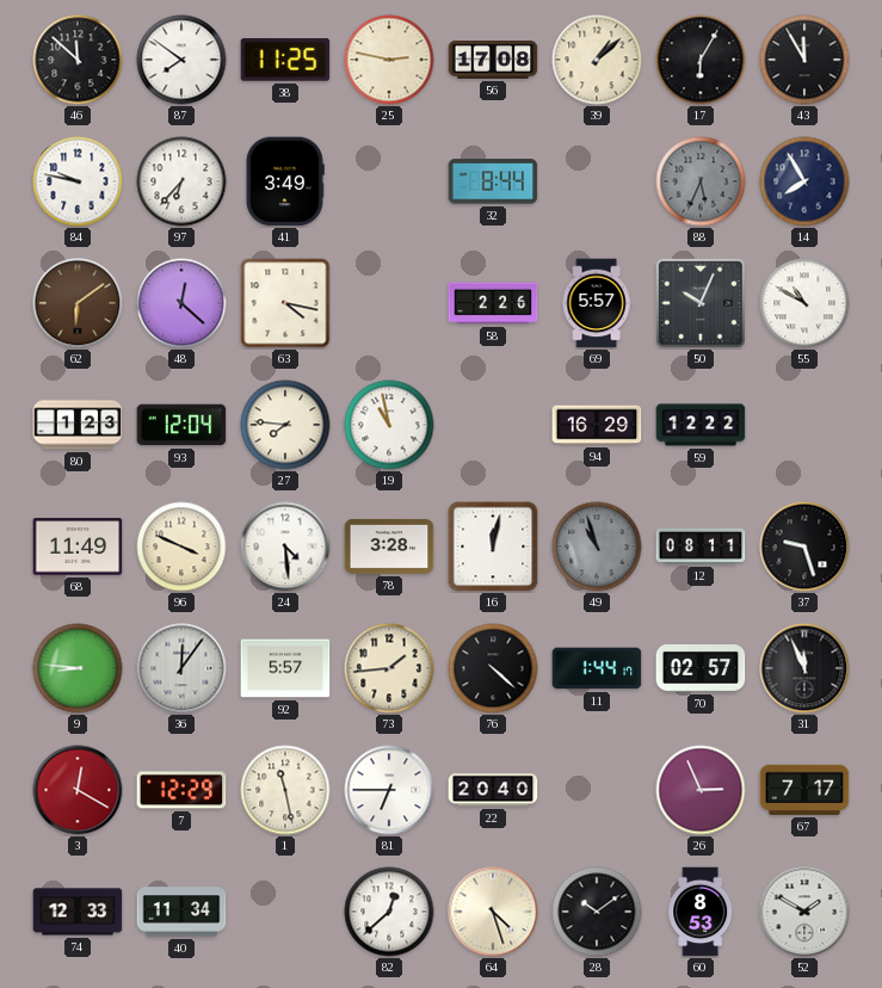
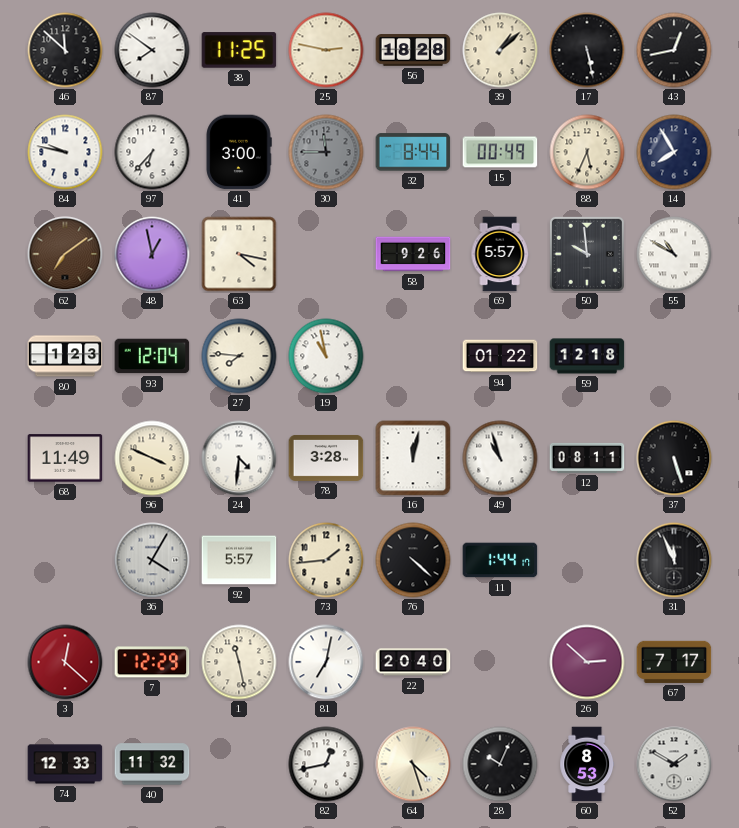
56: 17:08 -> 18:28
17: 6:05 -> 5:28
43: 11:55 -> 12:43
41: 3:49 -> 3:00
30: none -> 11:45
15: none -> 00:49
88 dial: grey -> cream
62: 6:09 -> 7:09
48: 12:22 -> 12:58
58: 2:26 -> 9:26
50: 10:04 -> 9:59
94: 16:29 -> 01:22
59: 12:22 -> 12:18
24: 4:29 -> 4:31
49 dial: grey -> white
37: 9:27 -> 5:27
9: 8:46 -> none
36: 12:06 -> 4:05
70: 02:57 -> none
3: 12:20 -> 12:22
81: 6:45 -> 7:02
26: 2:56 -> 2:52
40: 11:34 -> 11:32
82: 12:38 -> 12:43
28: 10:09 -> 10:04
